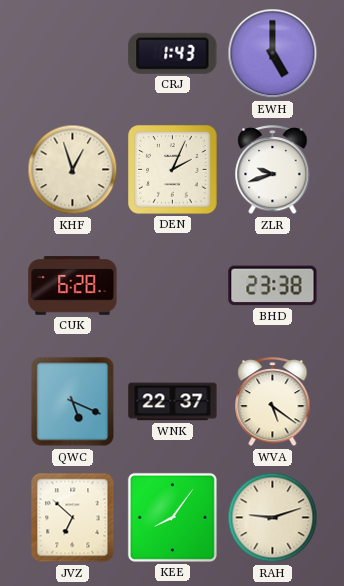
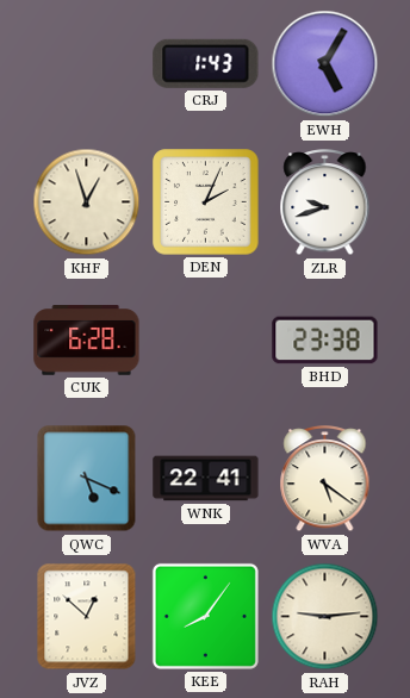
EWH: 5:00 -> 5:05
WNK: 22:37 -> 22:41
JVZ: 6:52 -> 12:52
RAH: 9:12 -> 9:14
